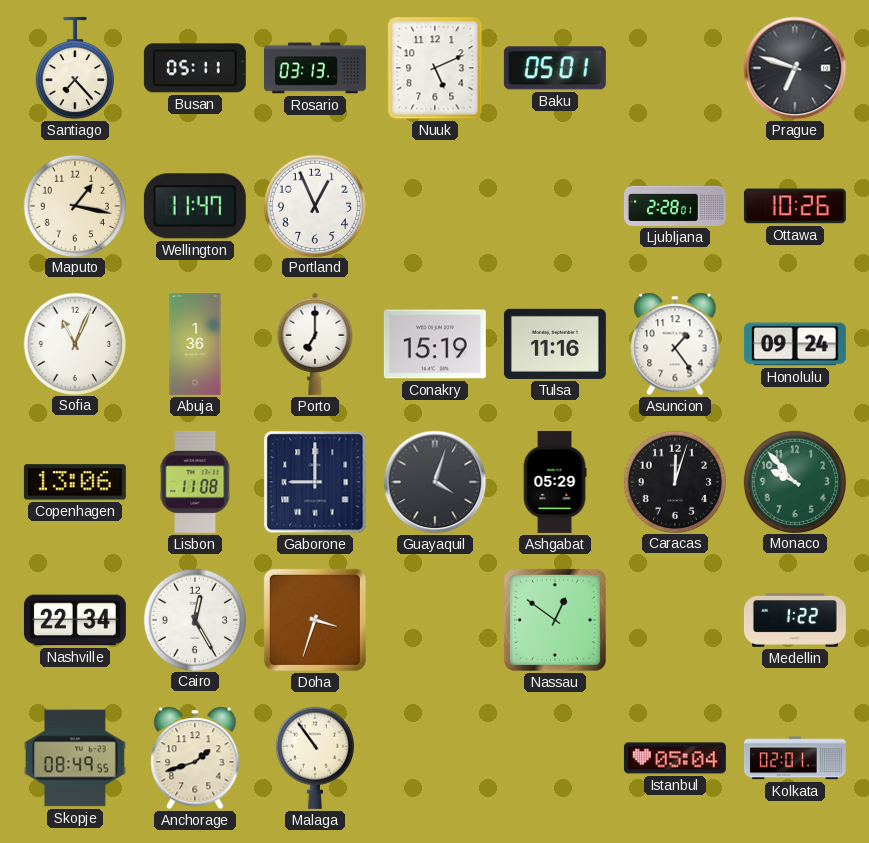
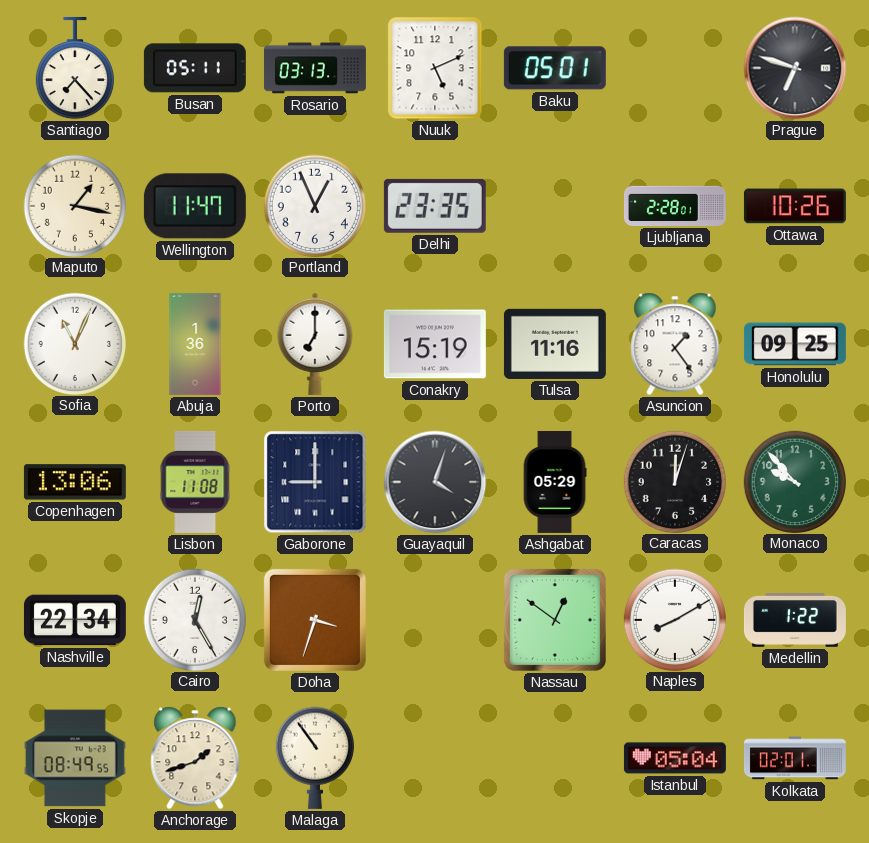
Delhi: none -> 23:35
Honolulu: 09:24 -> 09:25
Naples: none -> 8:10
